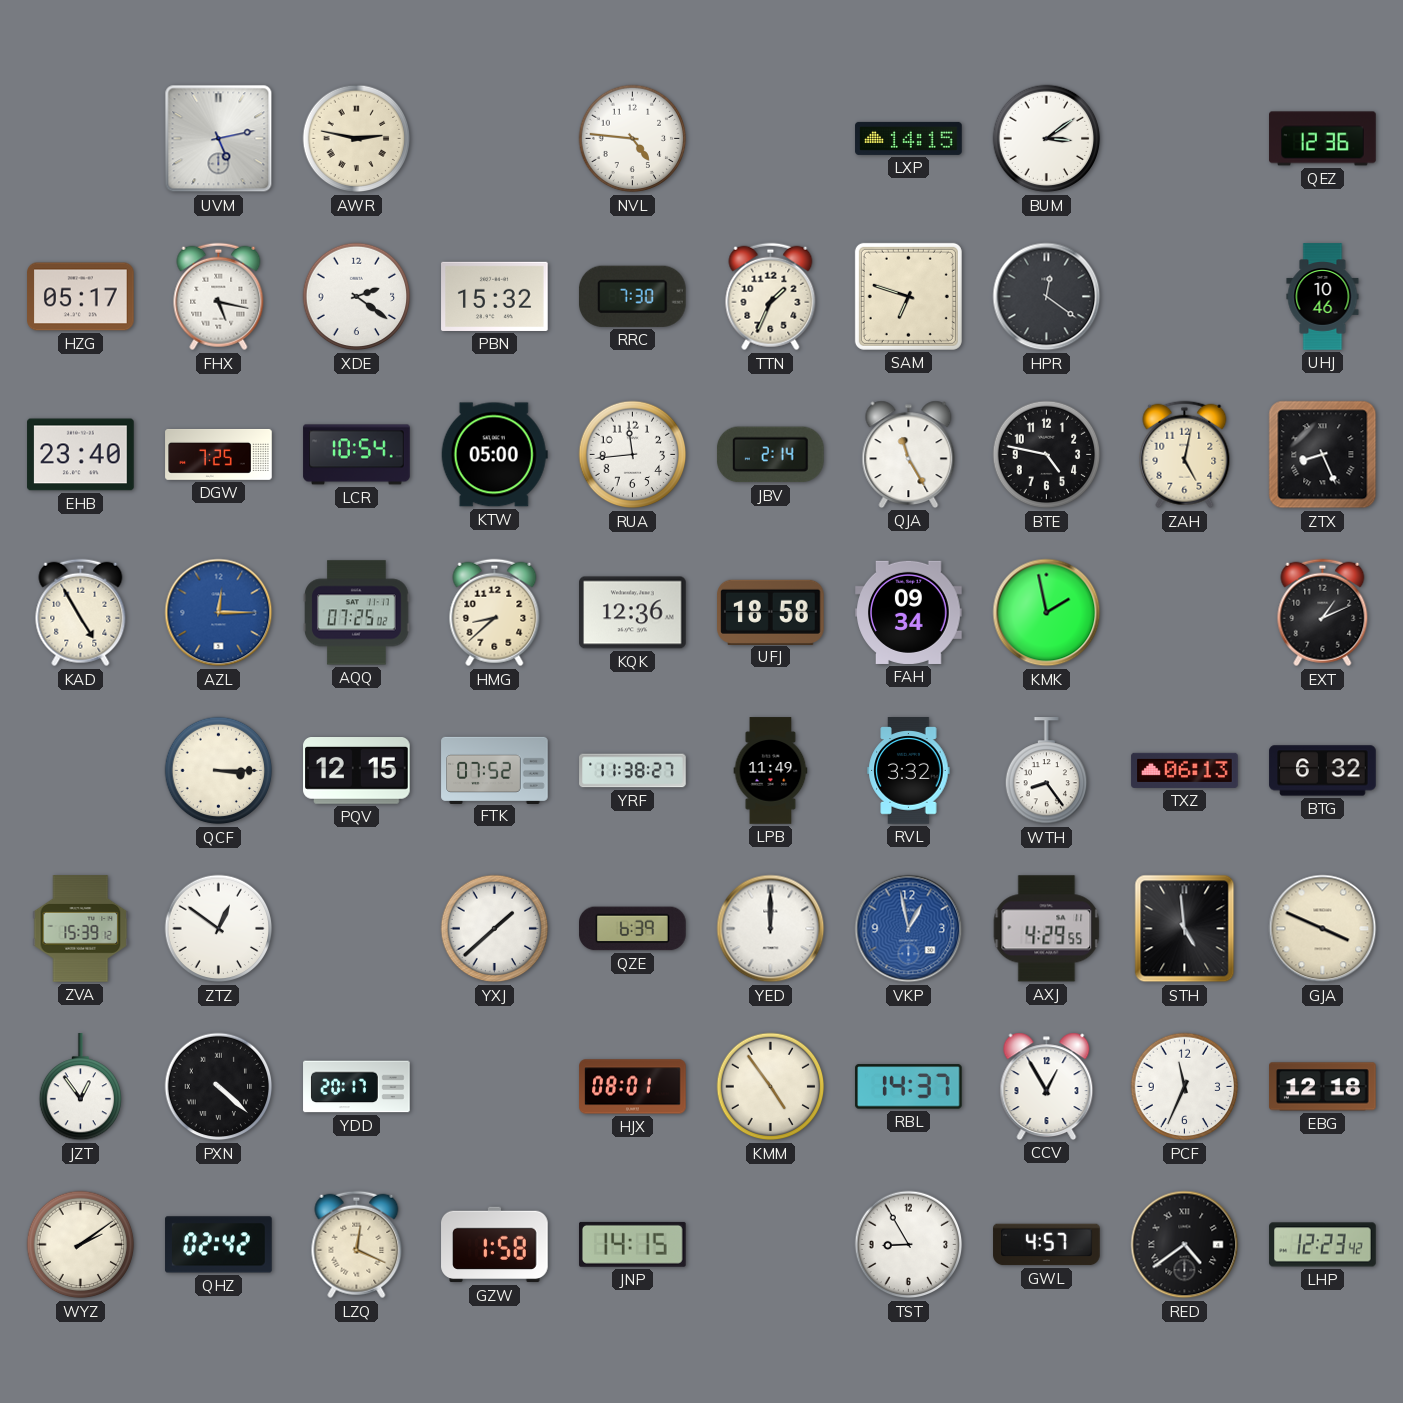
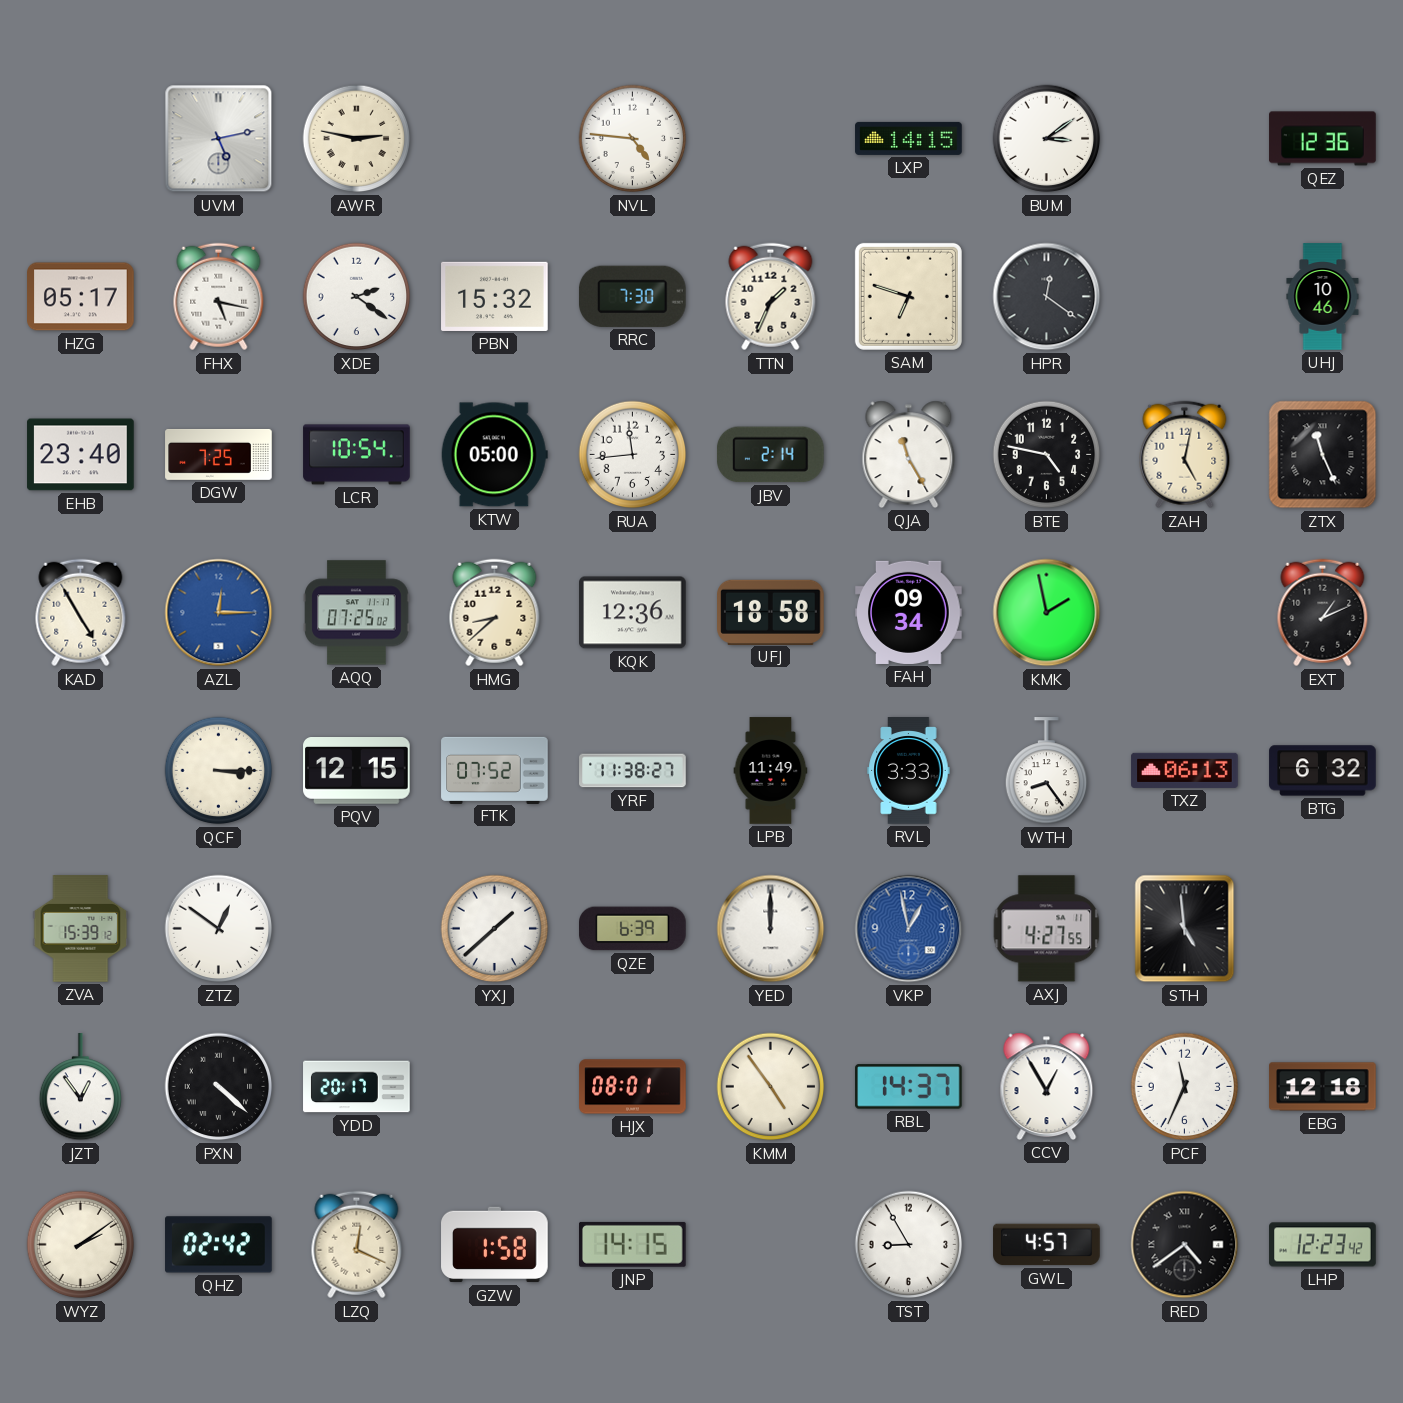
ZTX: 8:26 -> 11:26
RVL: 3:32 -> 3:33
AXJ: 4:29 -> 4:27
GJA: 3:49 -> none
